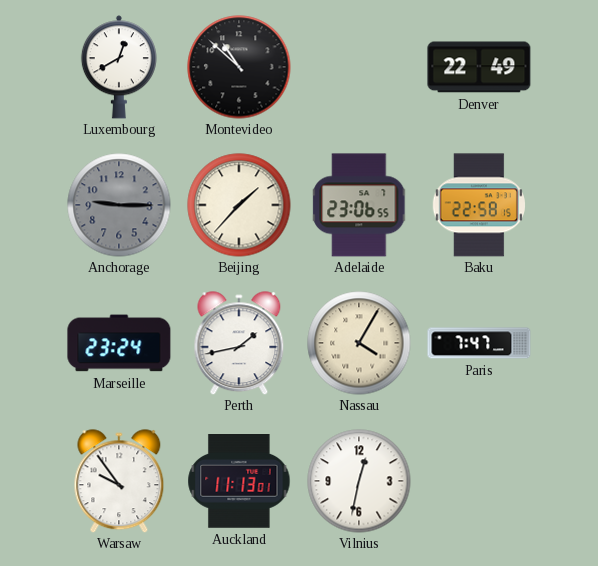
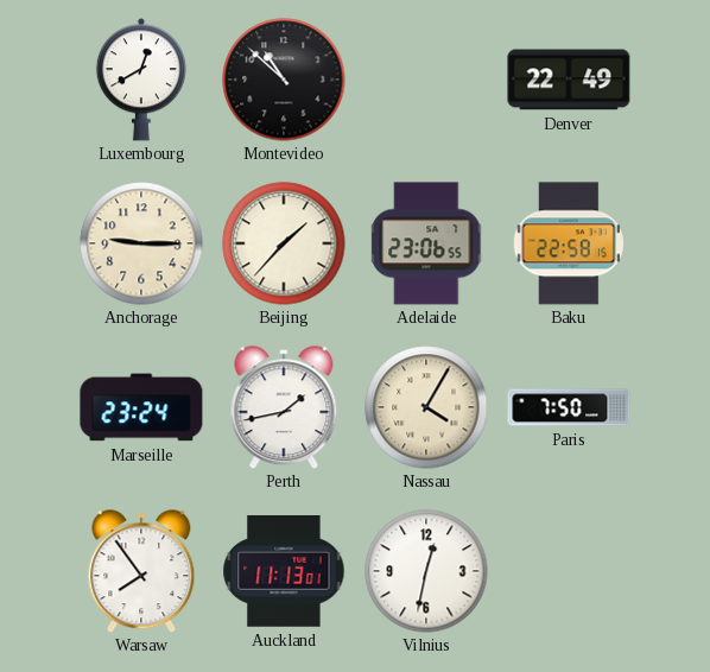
Anchorage dial: grey -> cream
Paris: 7:47 -> 7:50
Warsaw: 9:54 -> 7:54
